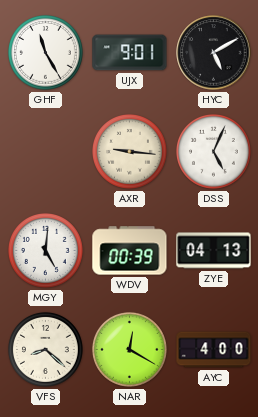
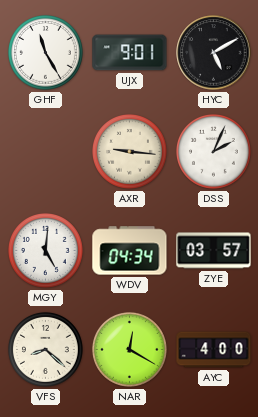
DSS: 5:04 -> 2:04
WDV: 00:39 -> 04:34
ZYE: 04:13 -> 03:57
